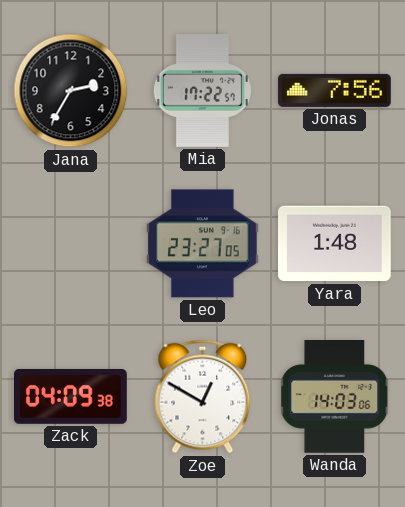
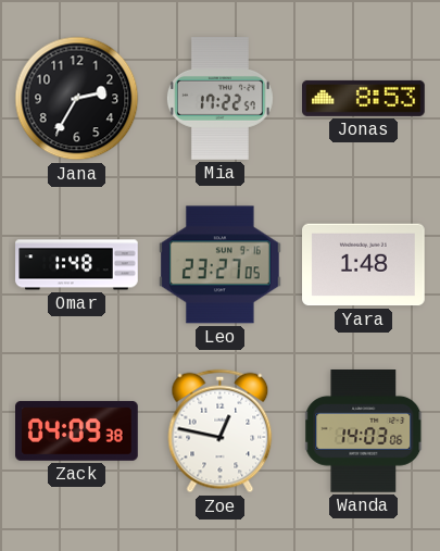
Jonas: 7:56 -> 8:53
Omar: none -> 1:48
Zoe: 12:50 -> 12:47
